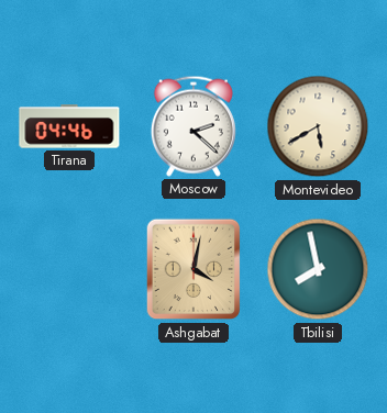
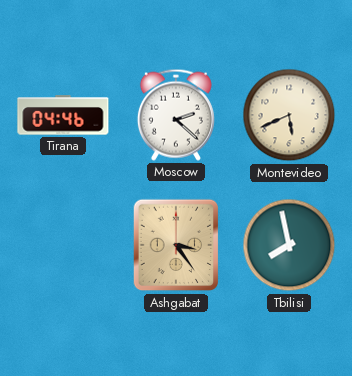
Montevideo: 5:40 -> 5:41
Ashgabat: 4:02 -> 3:24
